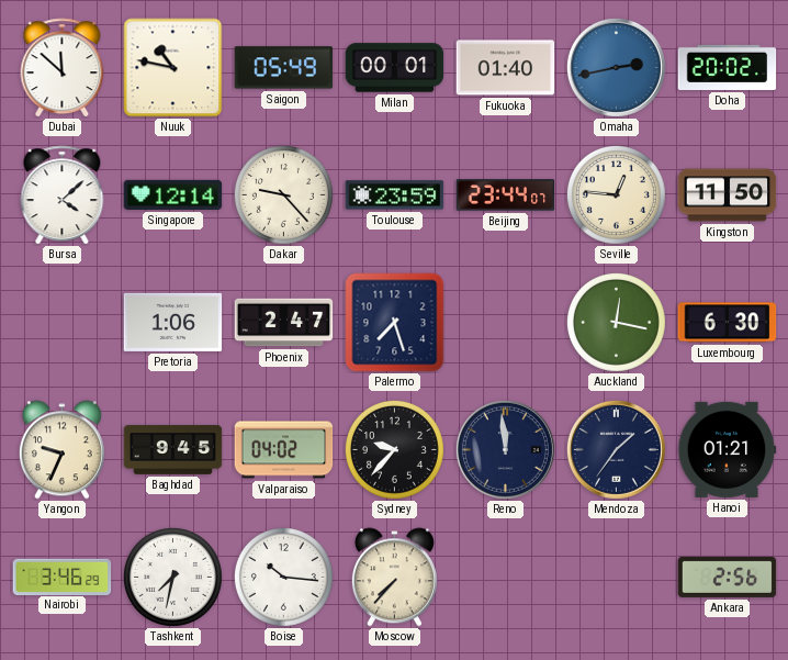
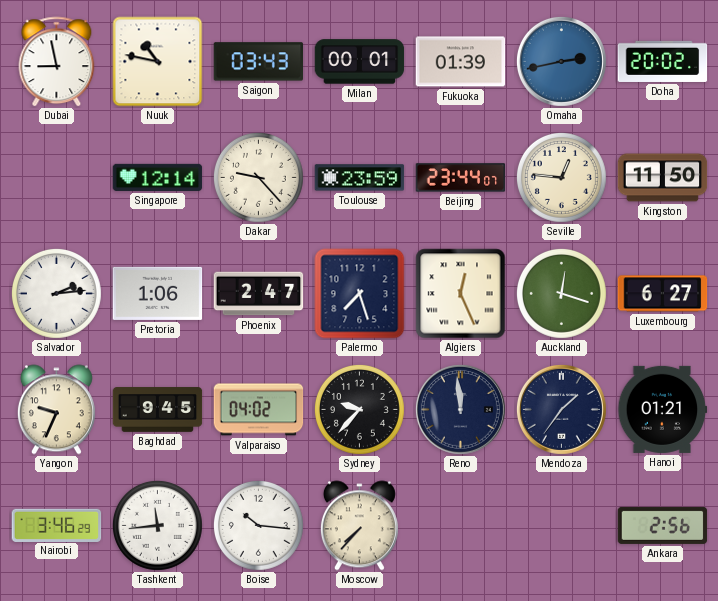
Dubai: 11:52 -> 8:58
Saigon: 05:49 -> 03:43
Fukuoka: 01:40 -> 01:39
Bursa: 4:08 -> none
Salvador: none -> 2:14
Algiers: none -> 12:26
Auckland: 12:17 -> 12:18
Luxembourg: 6:30 -> 6:27
Tashkent: 7:32 -> 11:44
